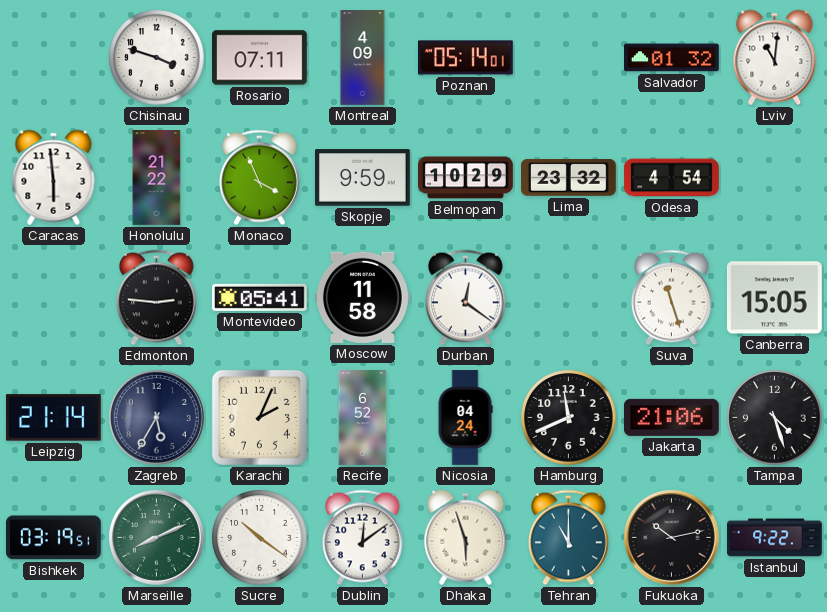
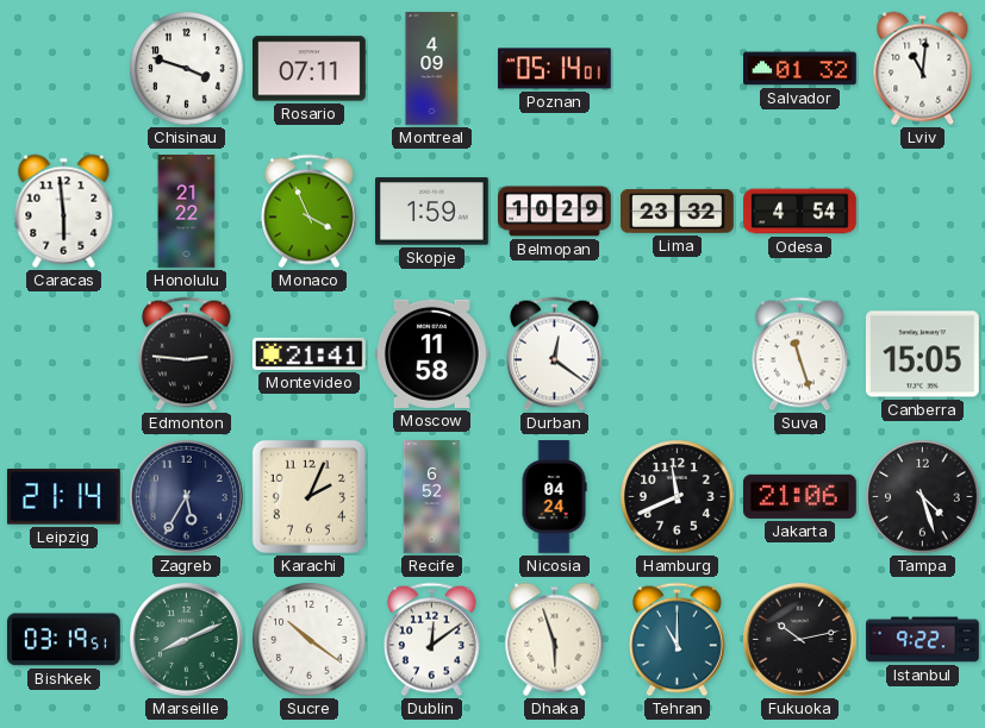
Skopje: 9:59 -> 1:59
Montevideo: 05:41 -> 21:41
